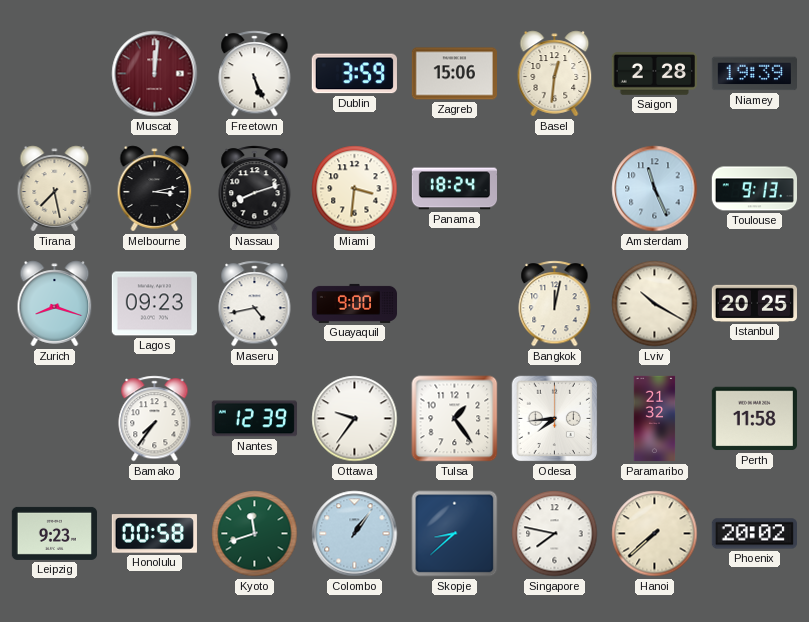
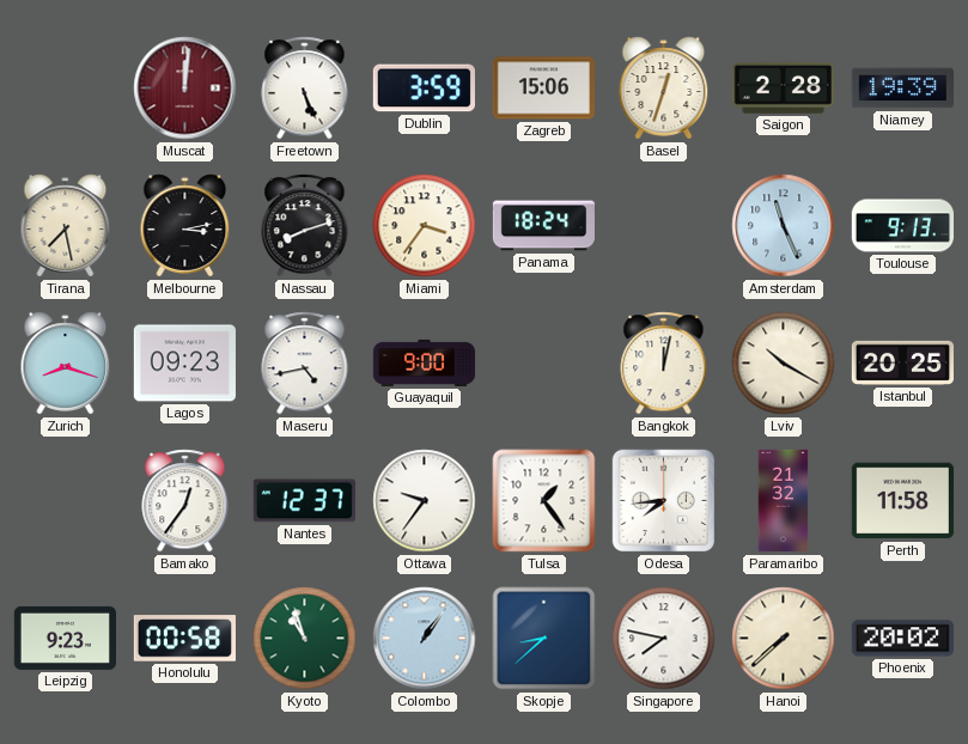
Basel: 12:31 -> 12:33
Miami: 3:31 -> 3:36
Bamako: 7:36 -> 12:36
Nantes: 12:39 -> 12:37
Kyoto: 11:42 -> 10:57
